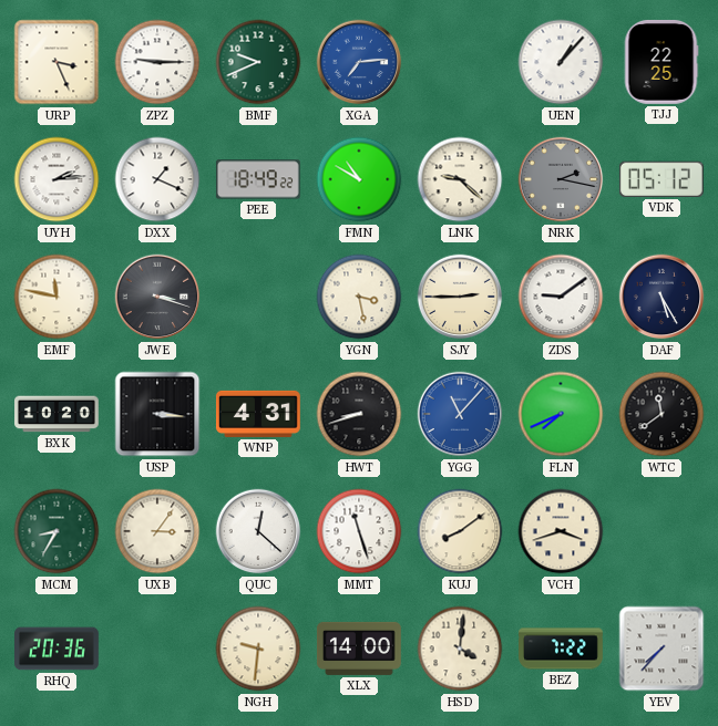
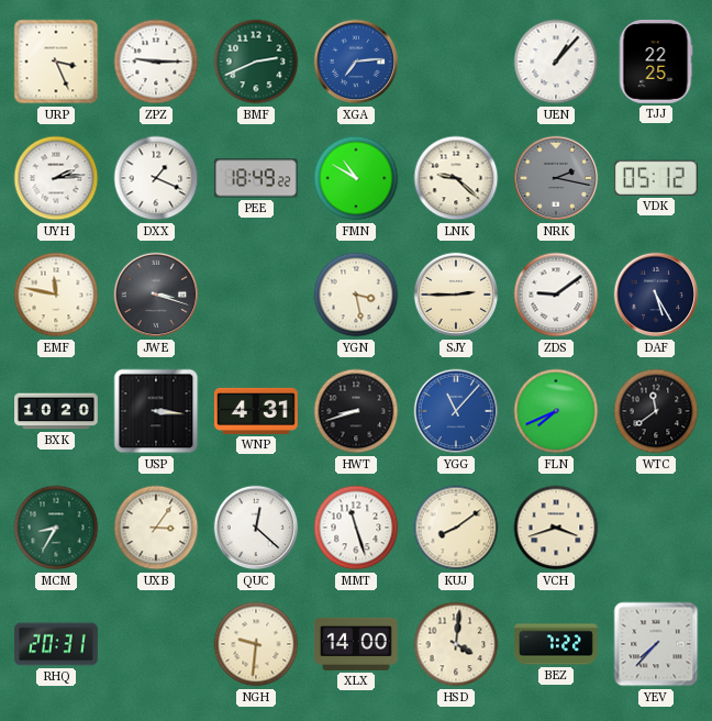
BMF: 9:41 -> 2:41
RHQ: 20:36 -> 20:31
